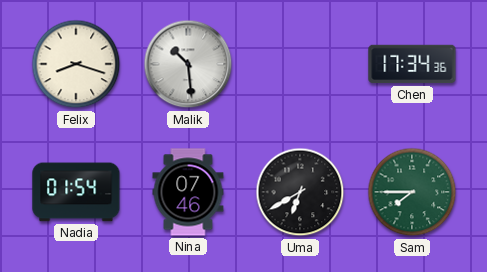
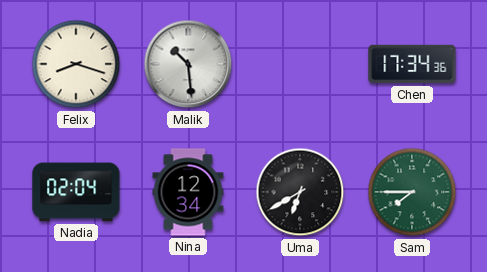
Nadia: 01:54 -> 02:04
Nina: 07:46 -> 12:34
